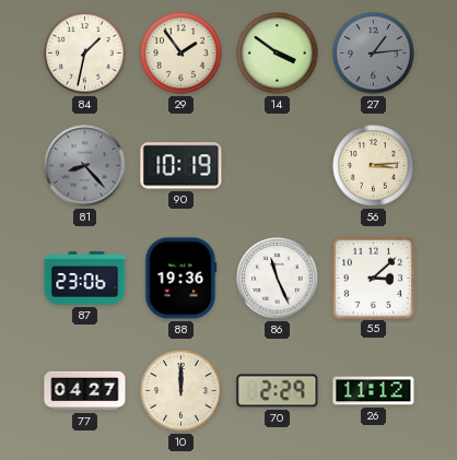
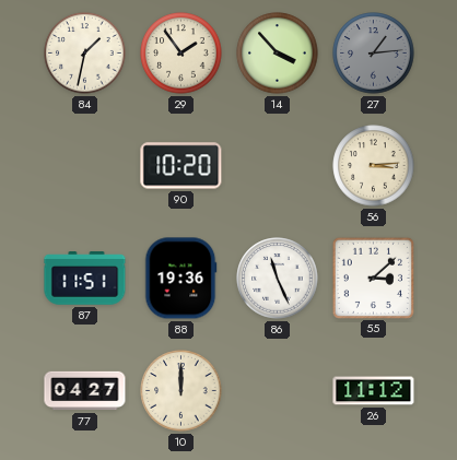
14: 3:51 -> 3:53
81: 8:23 -> none
90: 10:19 -> 10:20
87: 23:06 -> 11:51
70: 2:29 -> none
